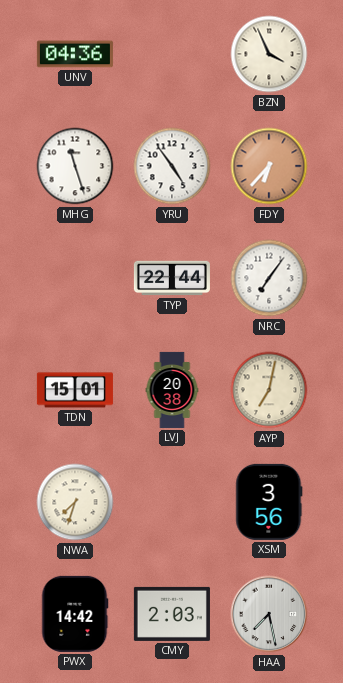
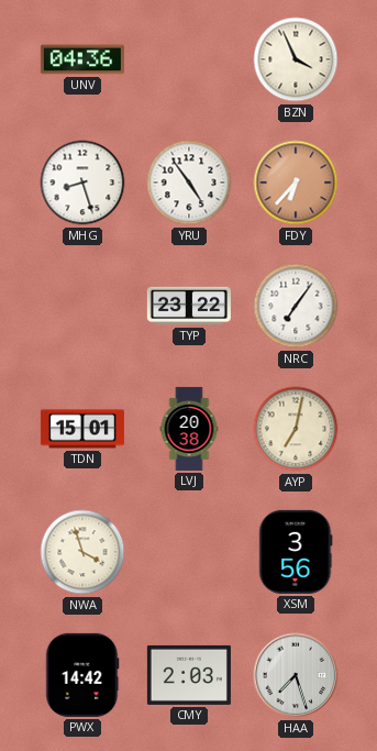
MHG: 11:27 -> 8:27
TYP: 22:44 -> 23:22
NWA: 7:33 -> 3:57
HAA: 7:28 -> 7:27
